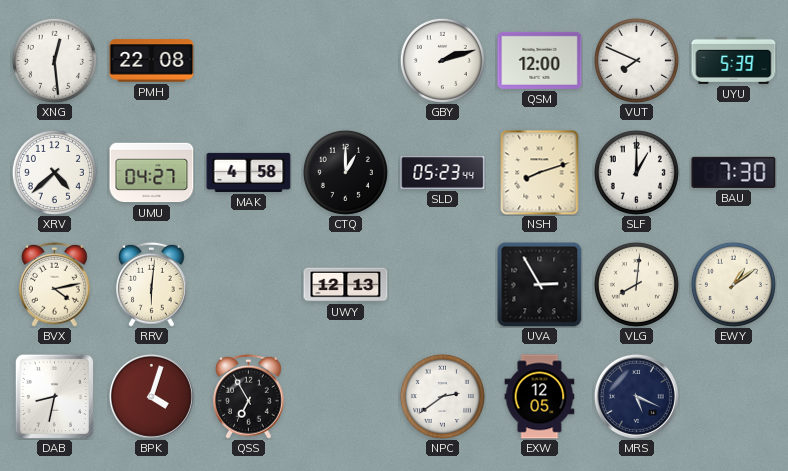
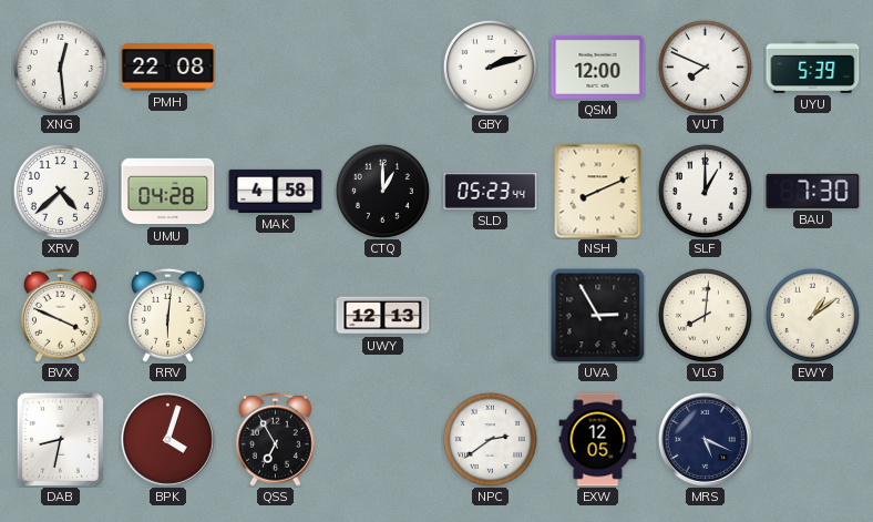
UMU: 04:27 -> 04:28
NSH: 8:12 -> 8:11
BVX: 4:13 -> 3:49
